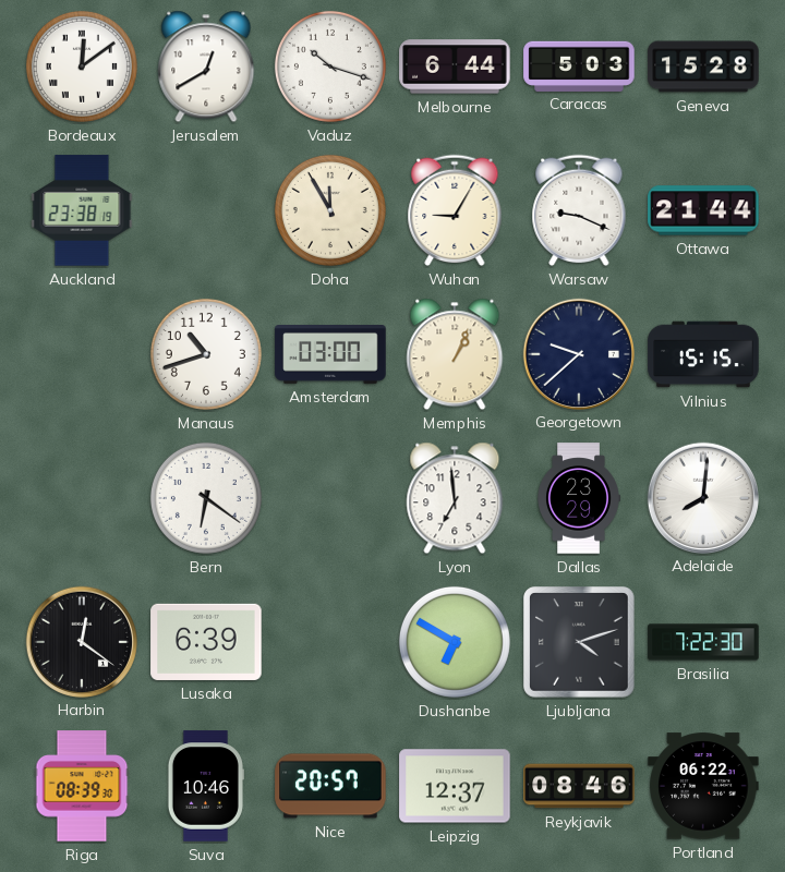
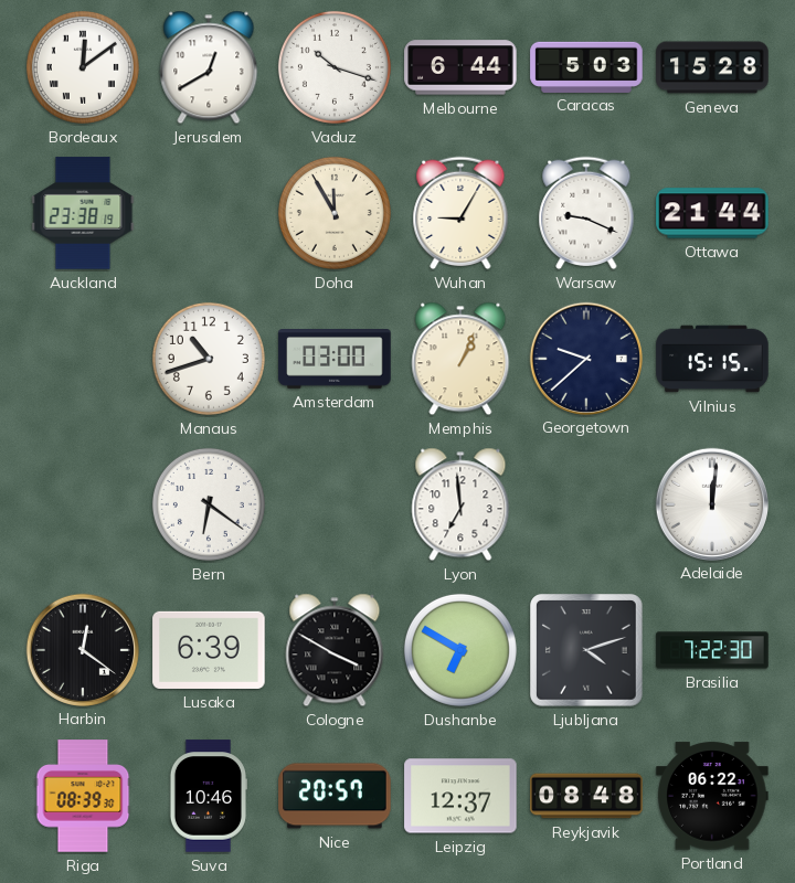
Dallas: 23:29 -> none
Adelaide: 8:01 -> 12:01
Cologne: none -> 3:50
Reykjavik: 08:46 -> 08:48
